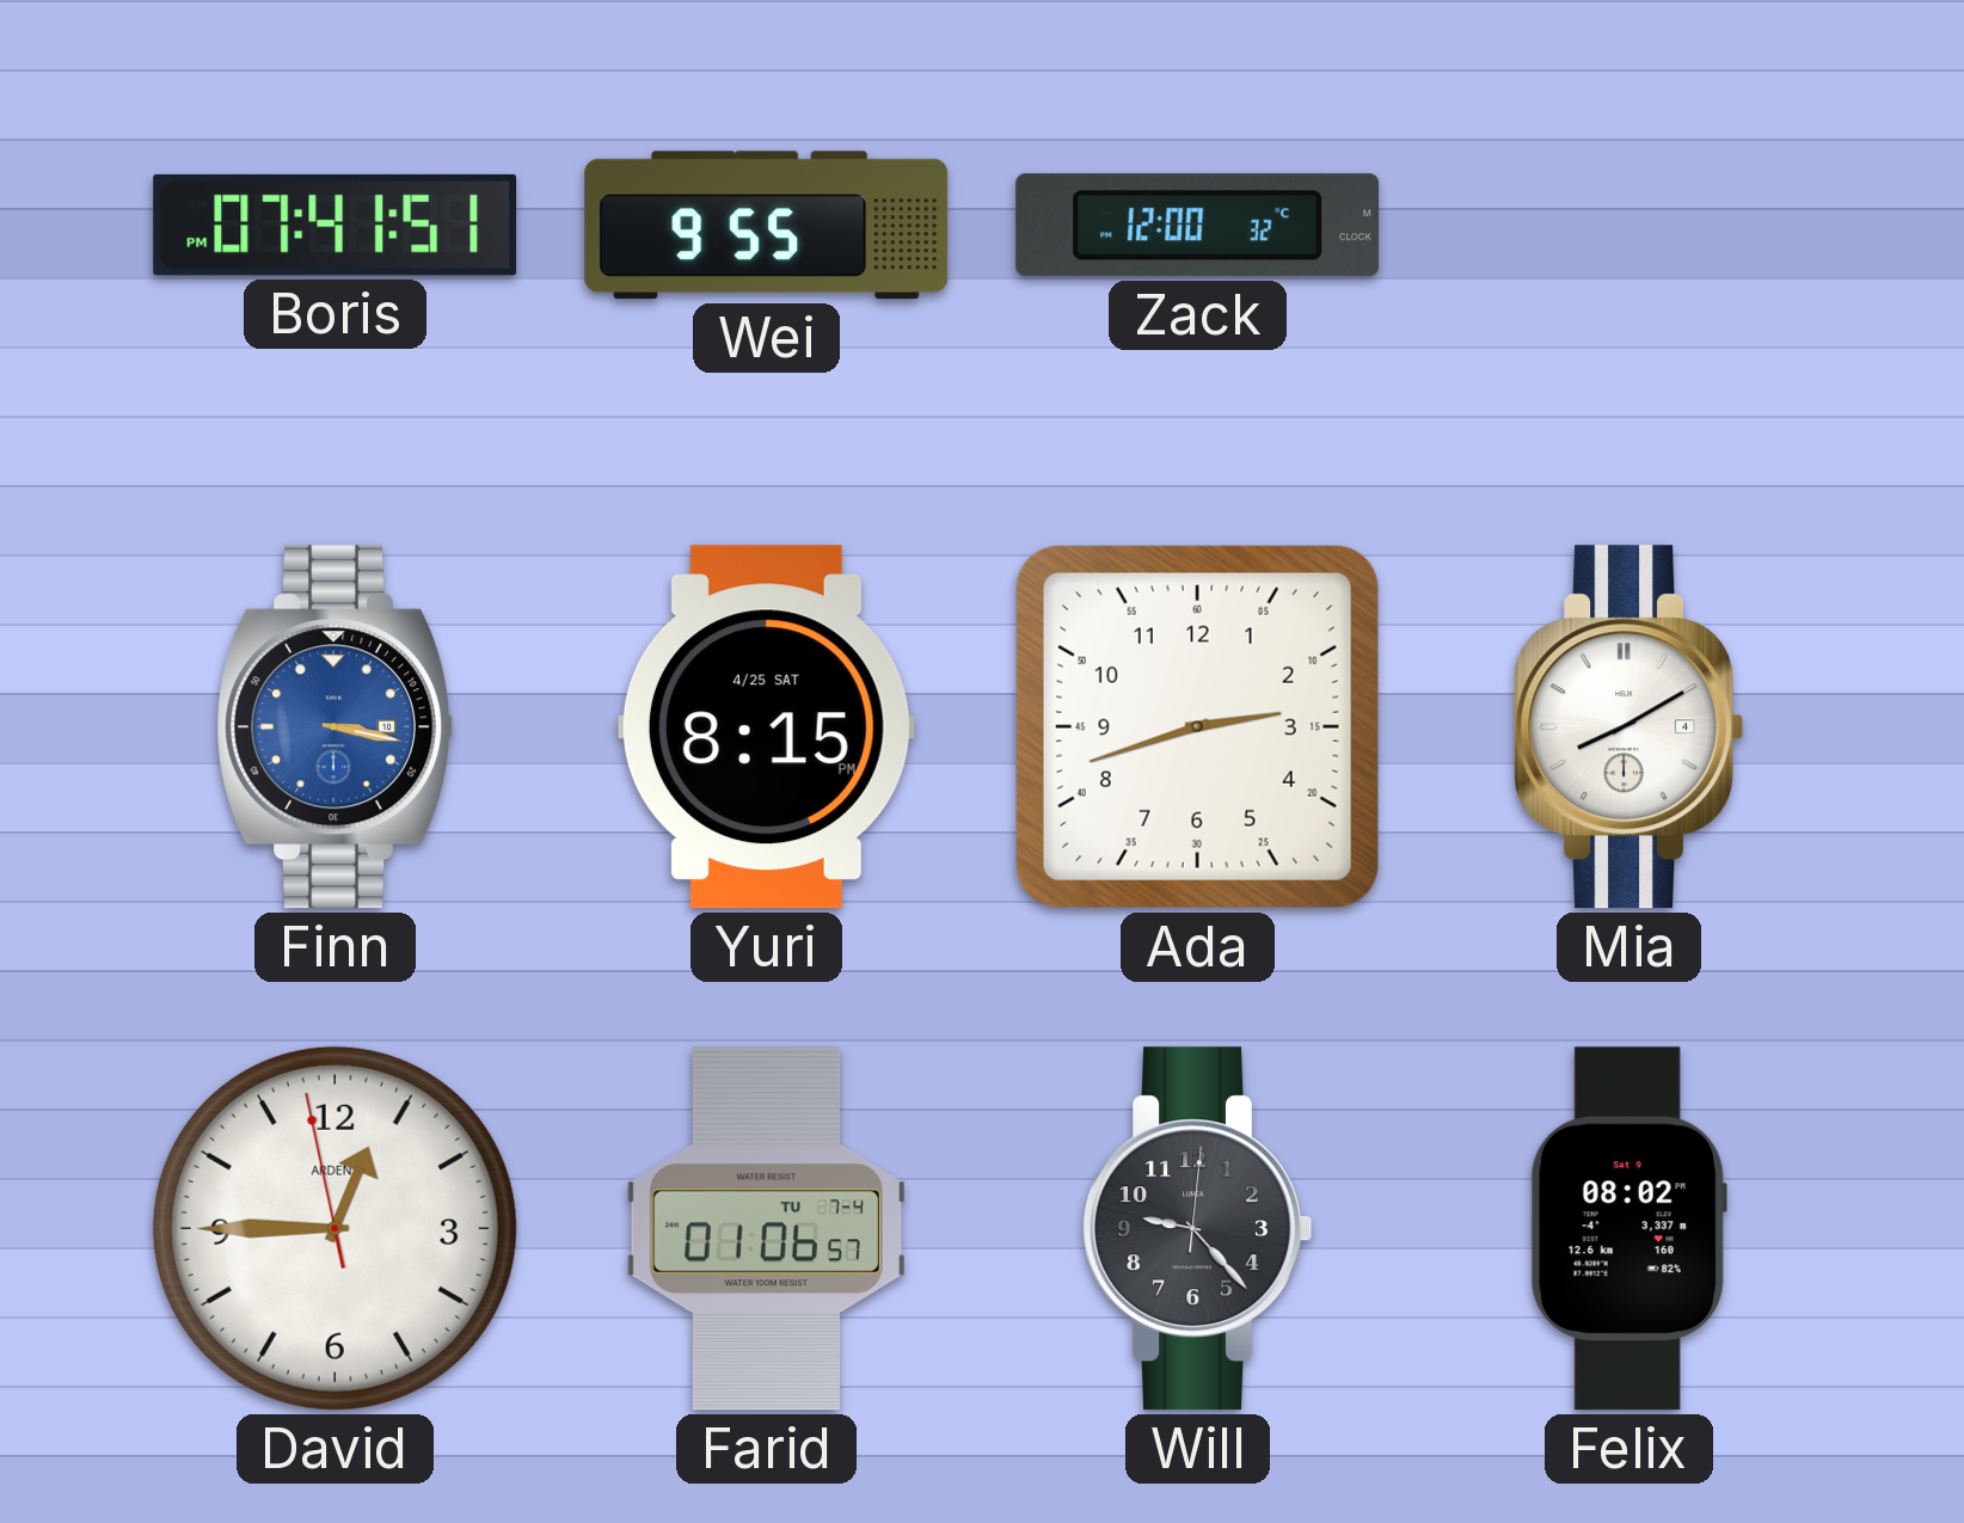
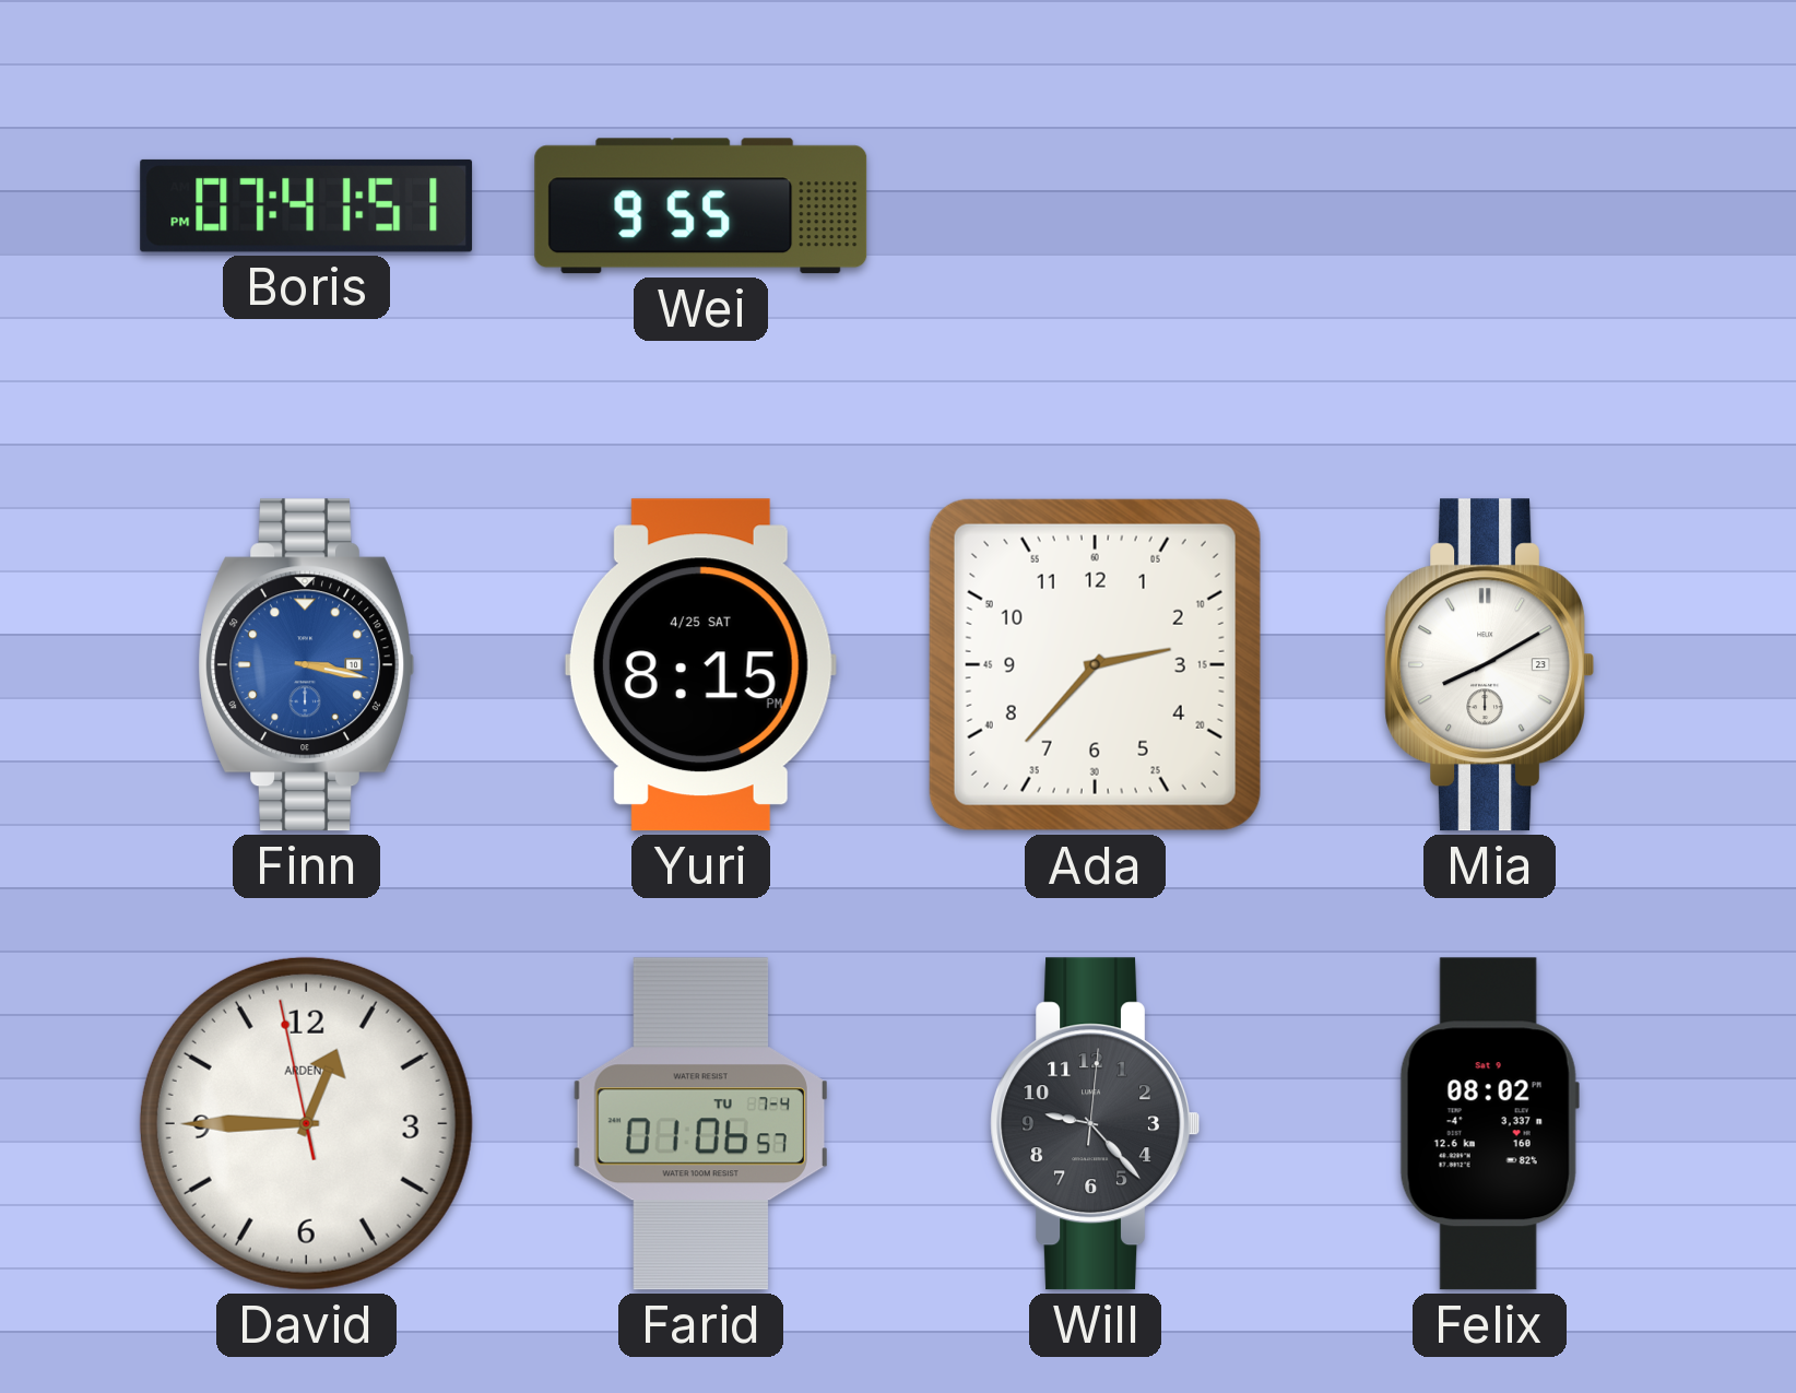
Zack: 12:00 -> none
Ada: 2:42 -> 2:37
Mia date: 4 -> 23
